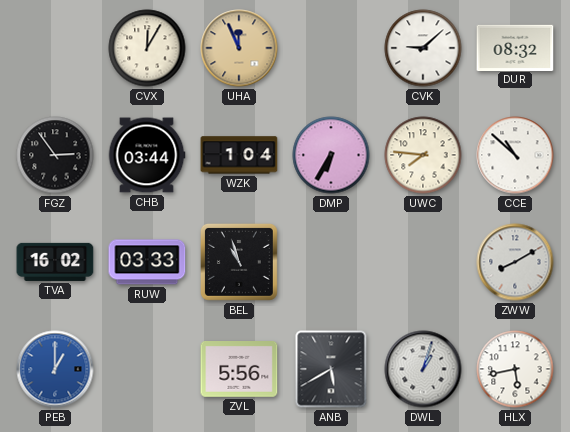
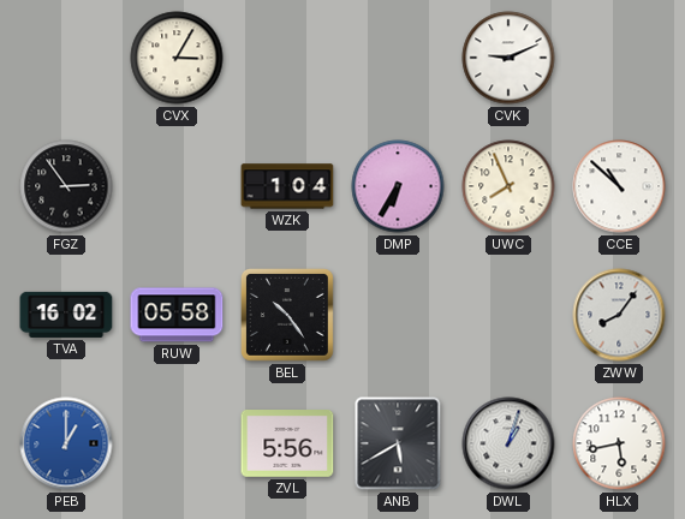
CVX: 12:05 -> 3:05
UHA: 11:56 -> none
CVK: 9:08 -> 9:11
DUR: 08:32 -> none
CHB: 03:44 -> none
UWC: 7:46 -> 7:56
RUW: 03:33 -> 05:58
BEL: 10:57 -> 10:24
ZWW: 8:10 -> 8:06
